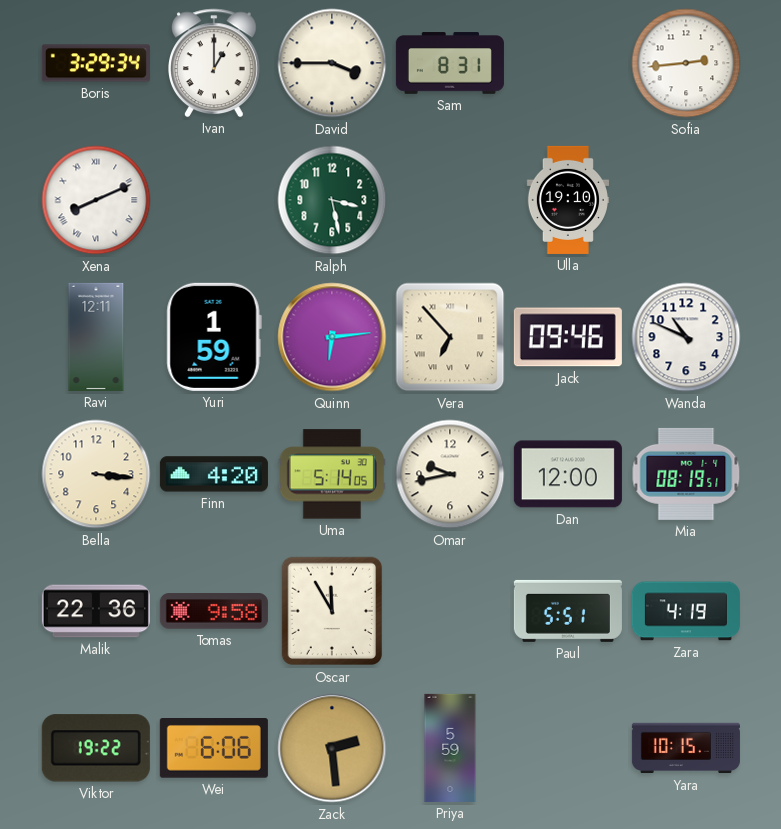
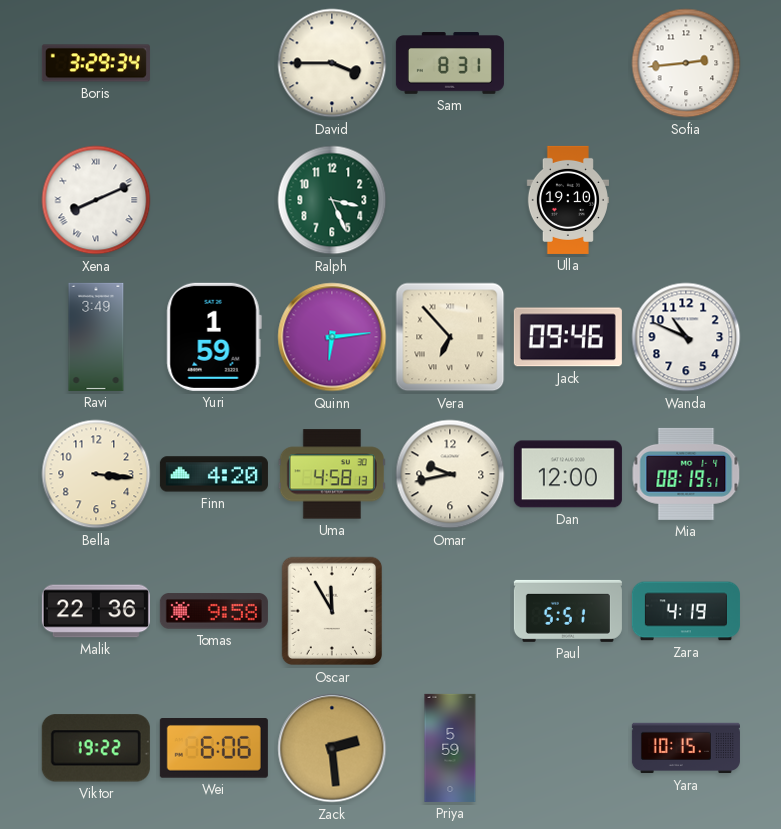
Ivan: 1:00 -> none
Ralph: 3:28 -> 3:26
Ravi: 12:11 -> 3:49
Uma: 5:14 -> 4:58
